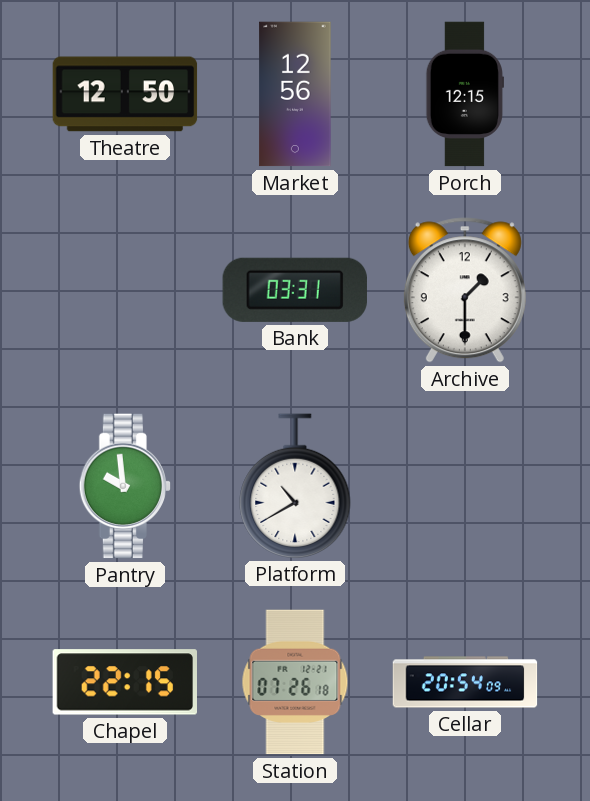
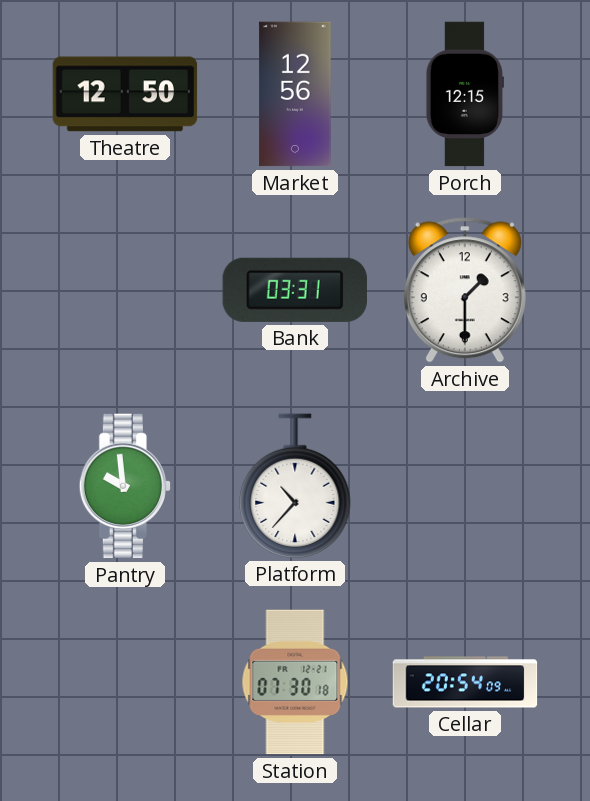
Platform: 10:40 -> 10:37
Chapel: 22:15 -> none
Station: 07:26 -> 07:30
